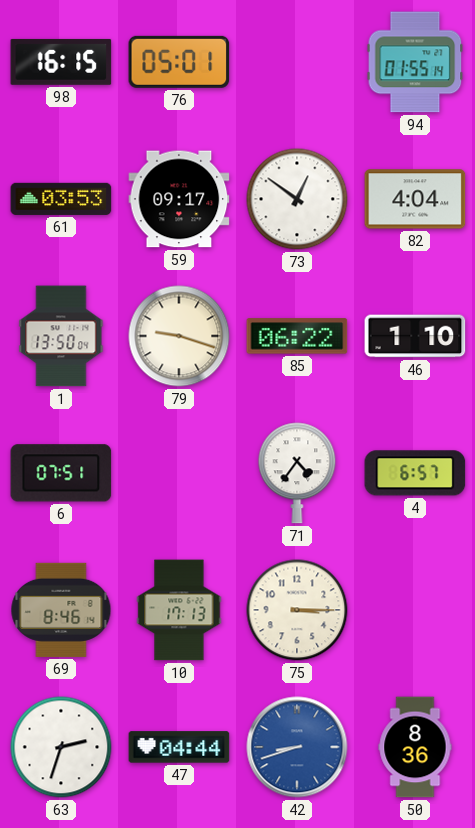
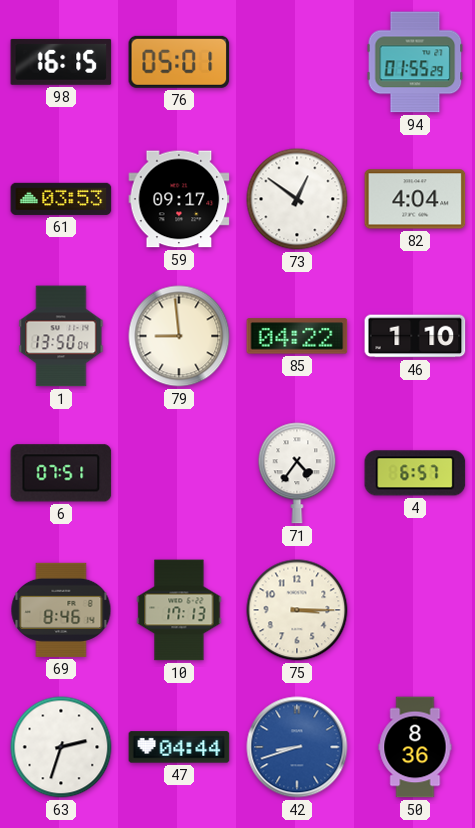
94: 01:55:14 -> 01:55:29
79: 9:18 -> 8:59
85: 06:22 -> 04:22
